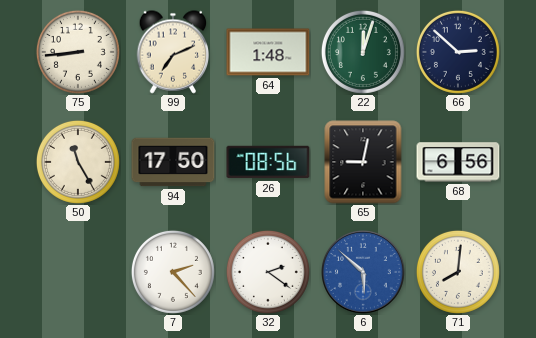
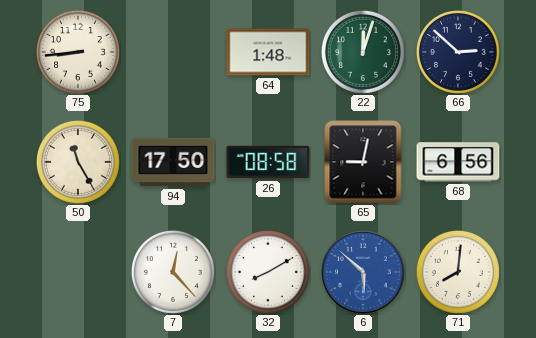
99: 7:11 -> none
26: 08:56 -> 08:58
7: 2:23 -> 12:23
32: 2:21 -> 8:10
